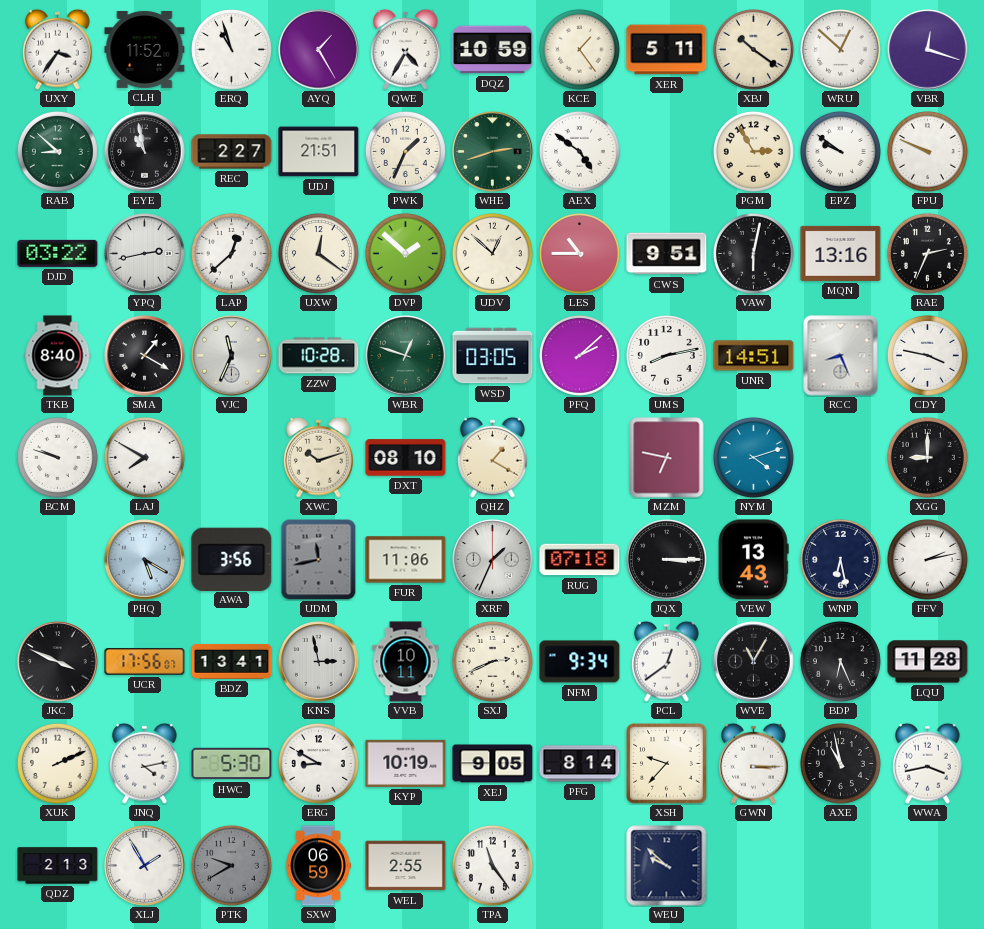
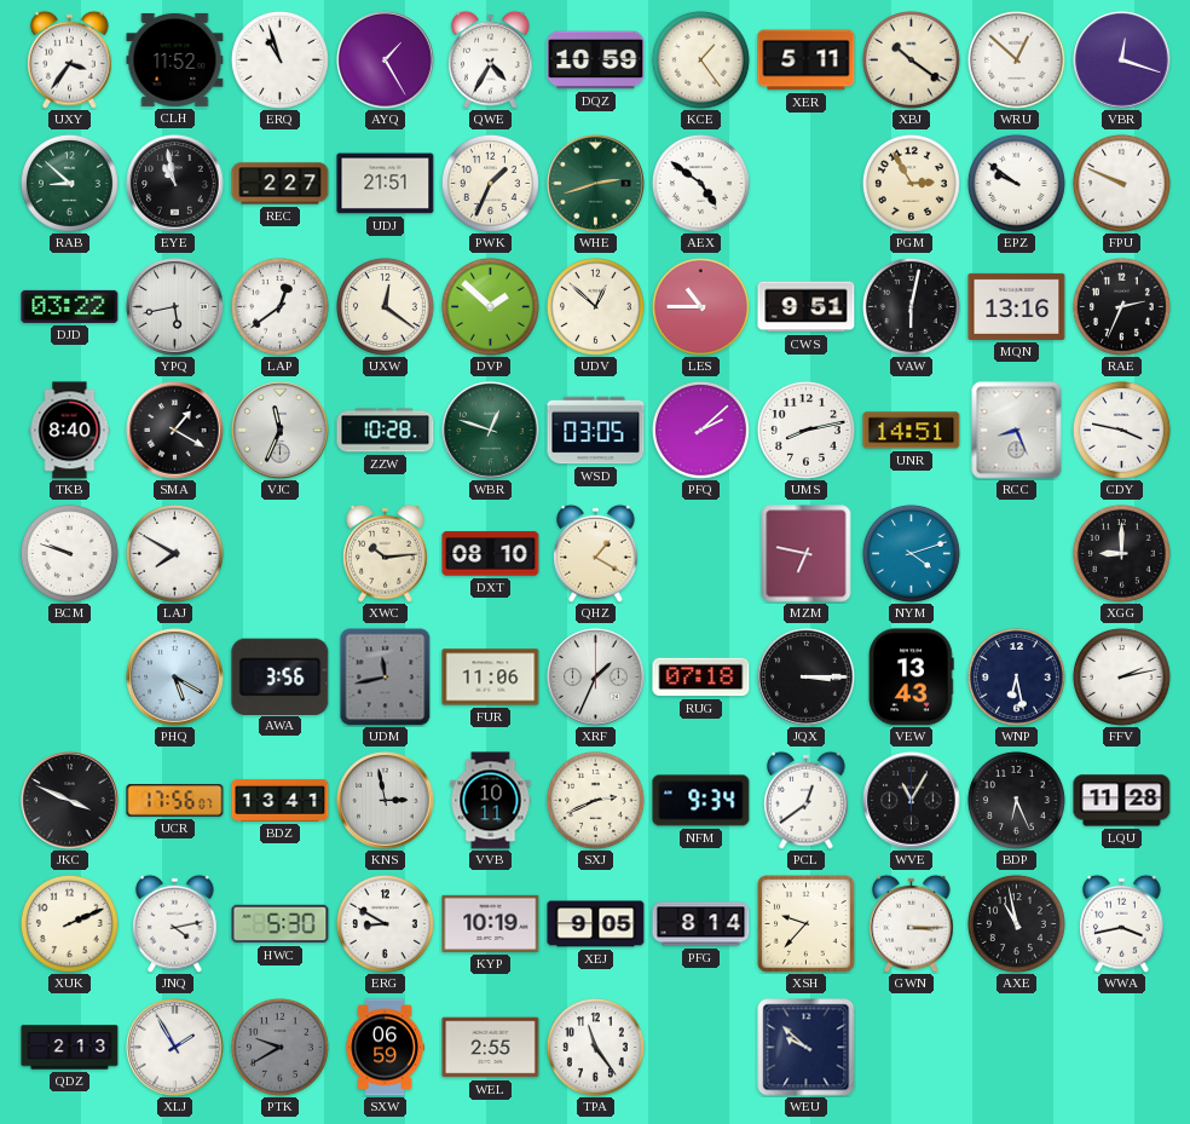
YPQ: 2:43 -> 5:43
LAP: 12:38 -> 12:39
XWC: 10:12 -> 10:14
